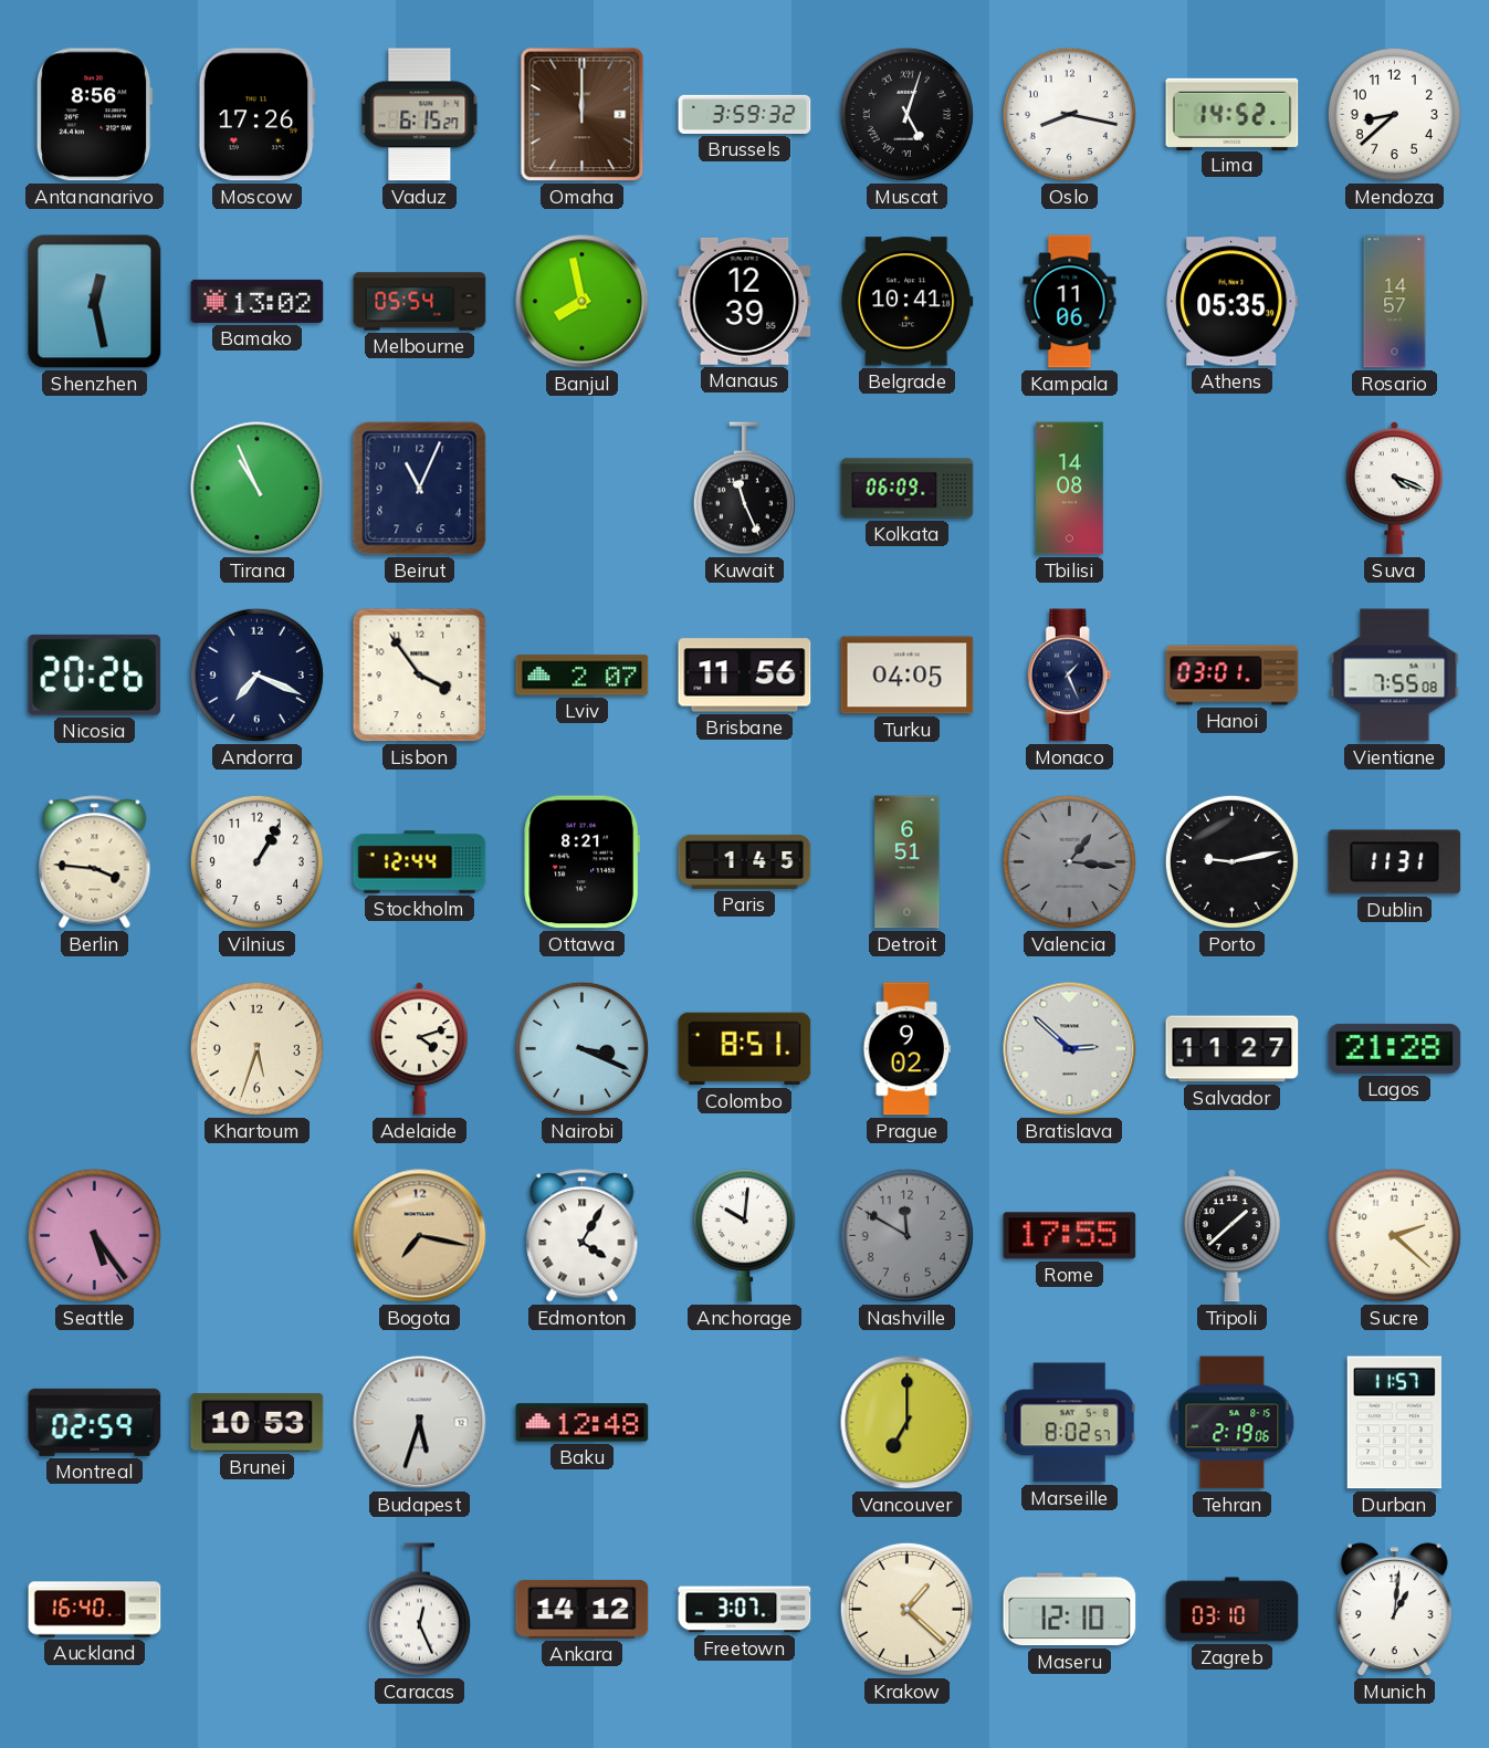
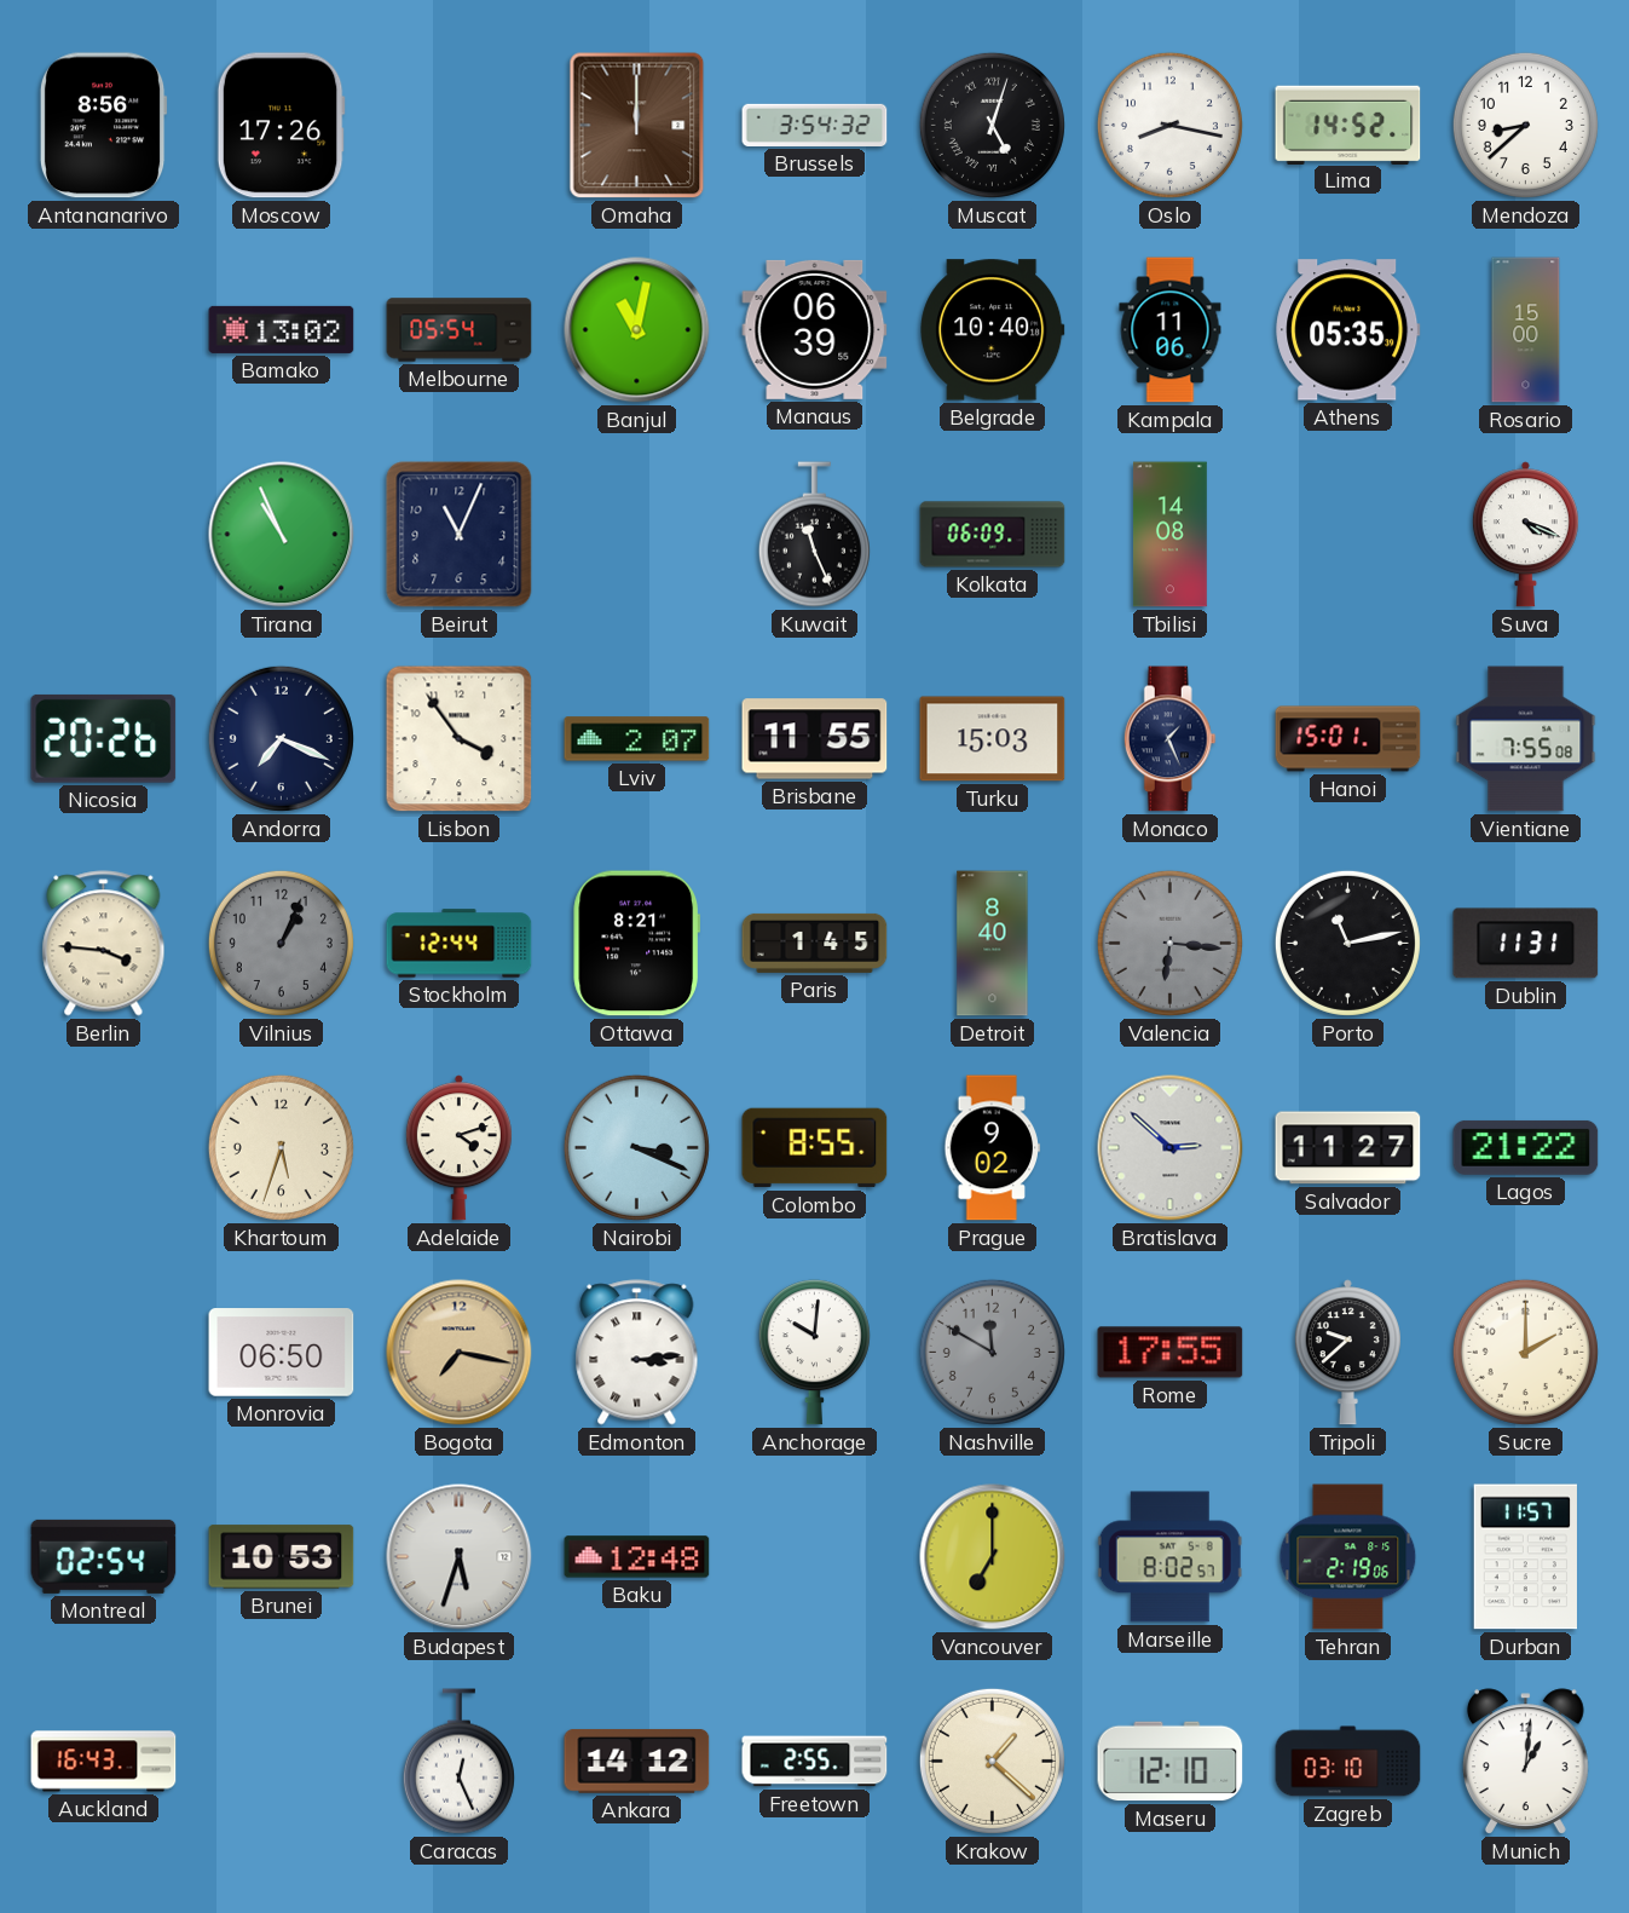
Vaduz: 6:15 -> none
Brussels: 3:59 -> 3:54
Shenzhen: 12:28 -> none
Banjul: 7:58 -> 11:02
Manaus: 12:39 -> 06:39
Belgrade: 10:41 -> 10:40
Rosario: 14:57 -> 15:00
Brisbane: 11:56 -> 11:55
Turku: 04:05 -> 15:03
Hanoi: 03:01 -> 15:01
Vilnius: 1:05 -> 1:04
Vilnius dial: white -> grey
Detroit: 6:51 -> 8:40
Valencia: 1:16 -> 6:16
Porto: 9:13 -> 11:13
Colombo: 8:51 -> 8:55
Lagos: 21:28 -> 21:22
Seattle: 5:24 -> none
Monrovia: none -> 06:50
Edmonton: 4:05 -> 3:14
Tripoli: 1:38 -> 9:38
Sucre: 2:22 -> 2:00
Montreal: 02:59 -> 02:54
Auckland: 16:40 -> 16:43
Freetown: 3:07 -> 2:55
